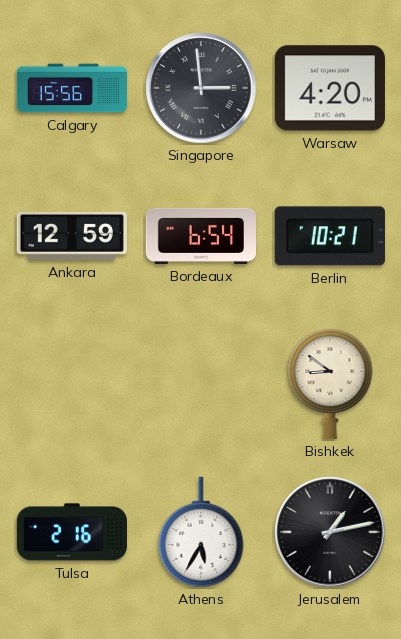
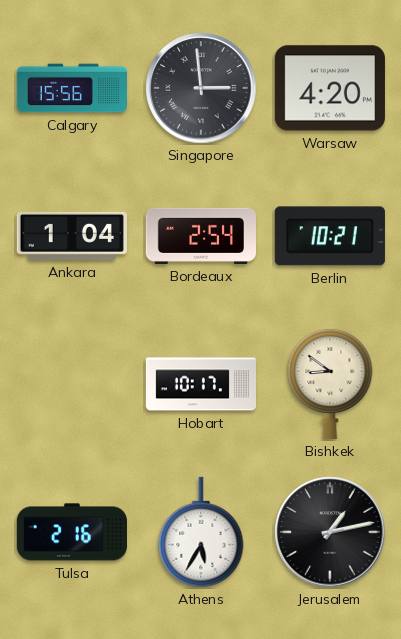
Ankara: 12:59 -> 1:04
Bordeaux: 6:54 -> 2:54
Hobart: none -> 10:17
